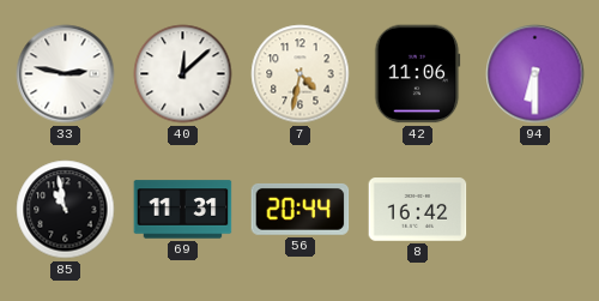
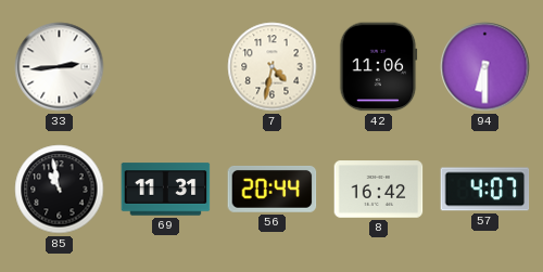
33: 2:47 -> 2:44
40: 12:08 -> none
57: none -> 4:07
